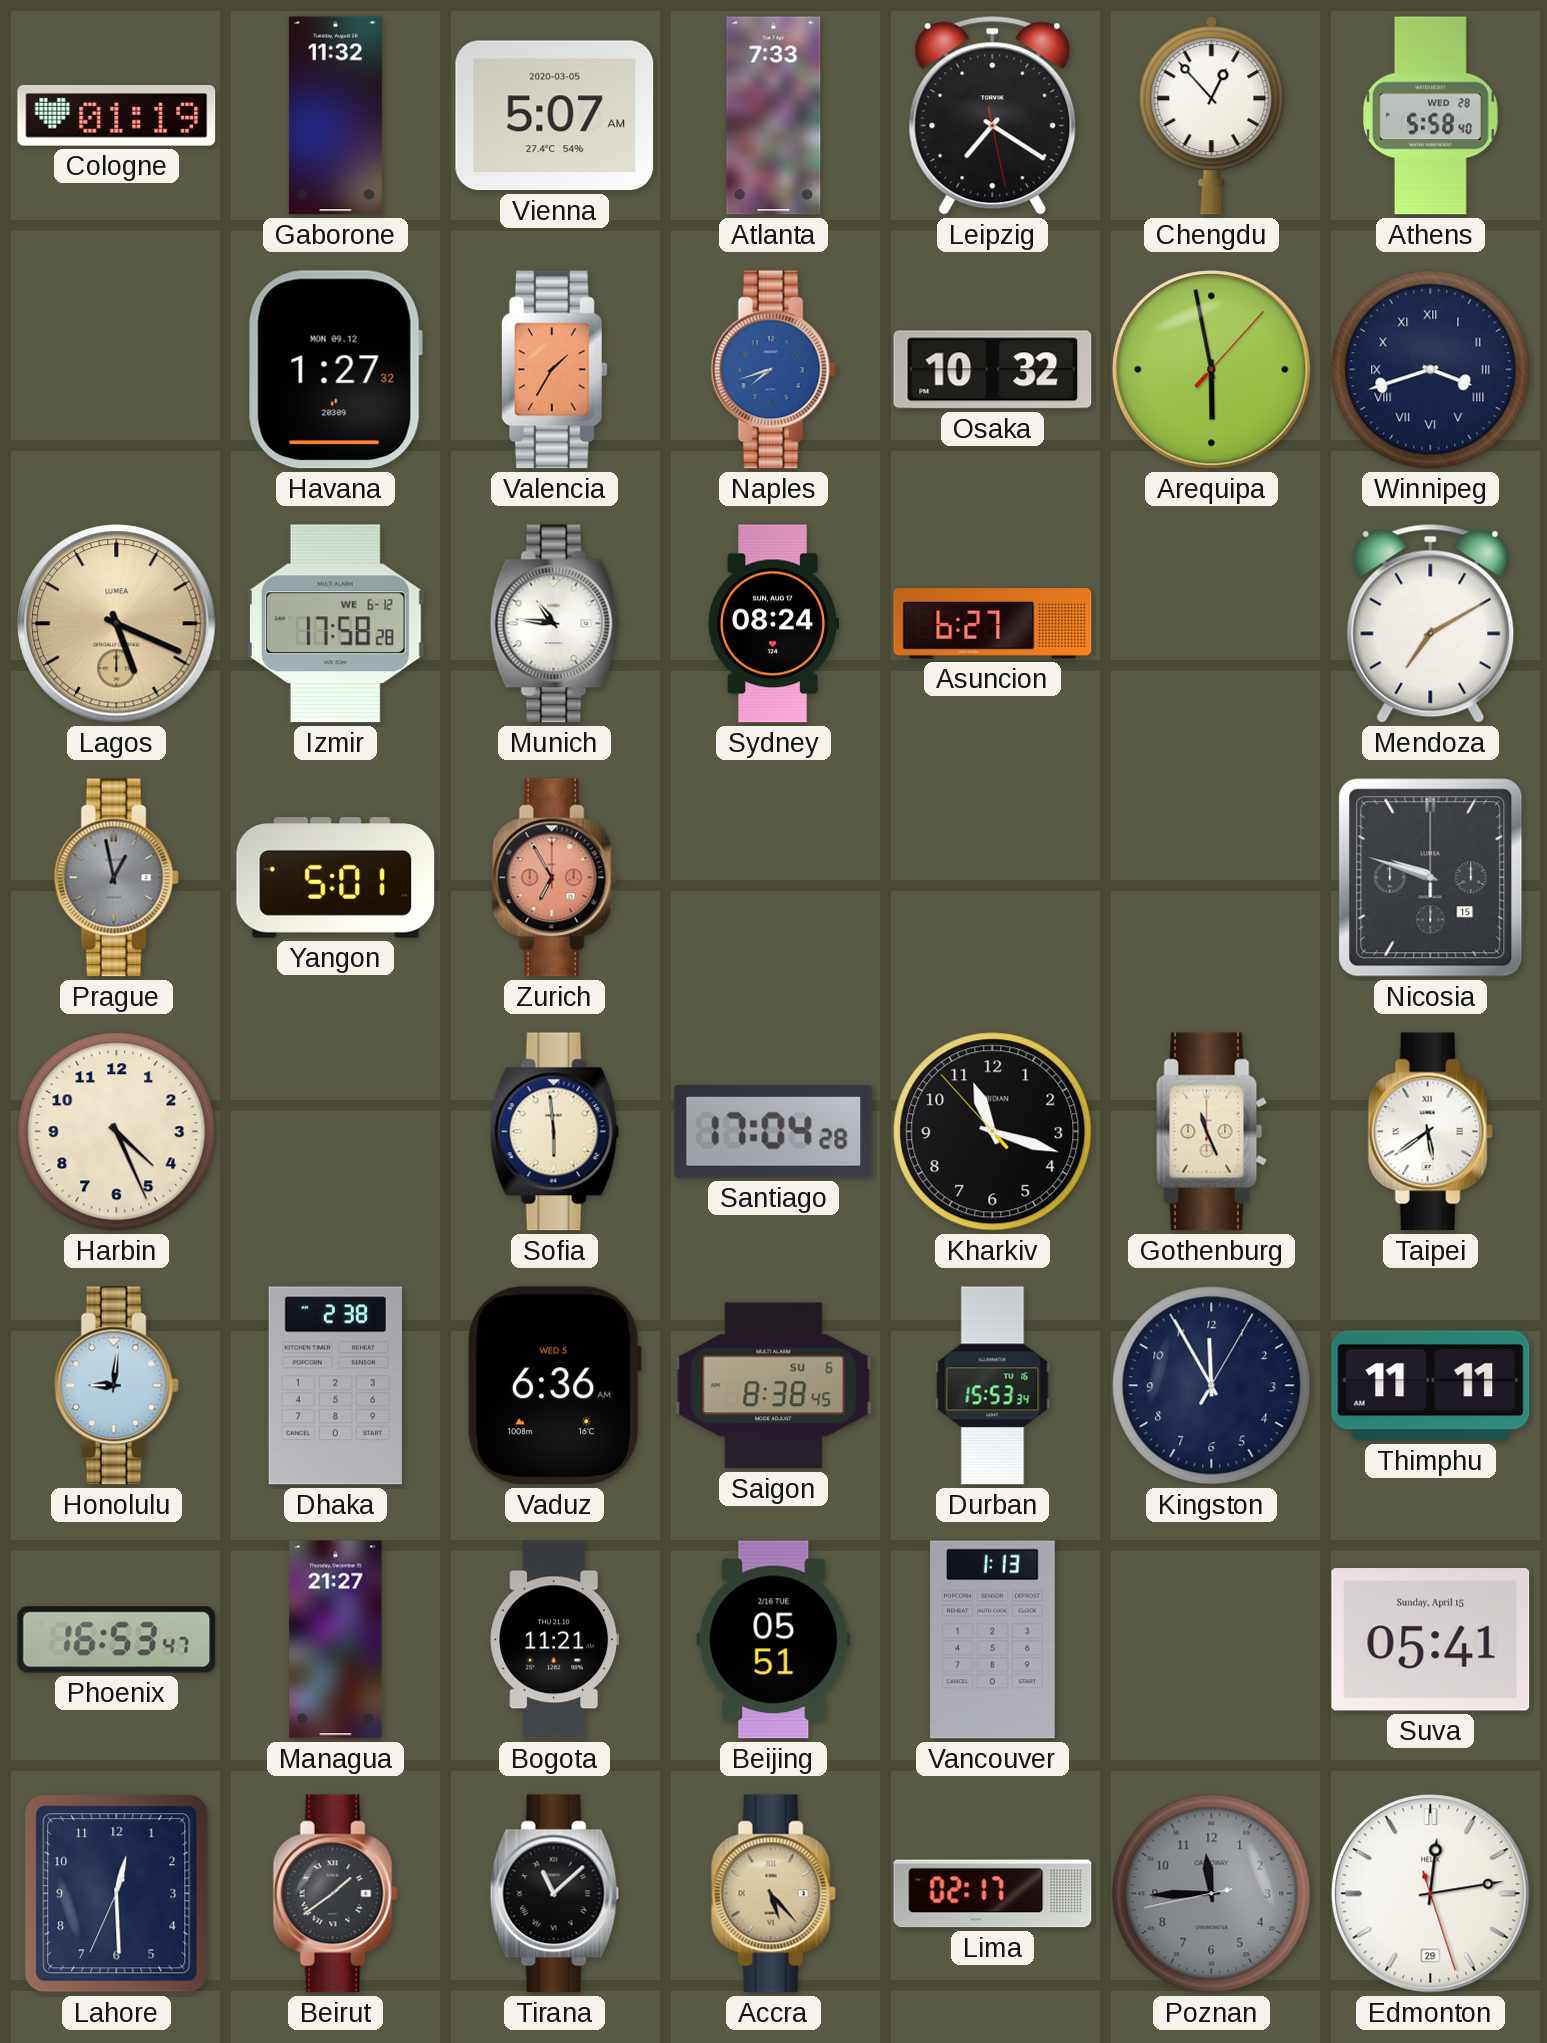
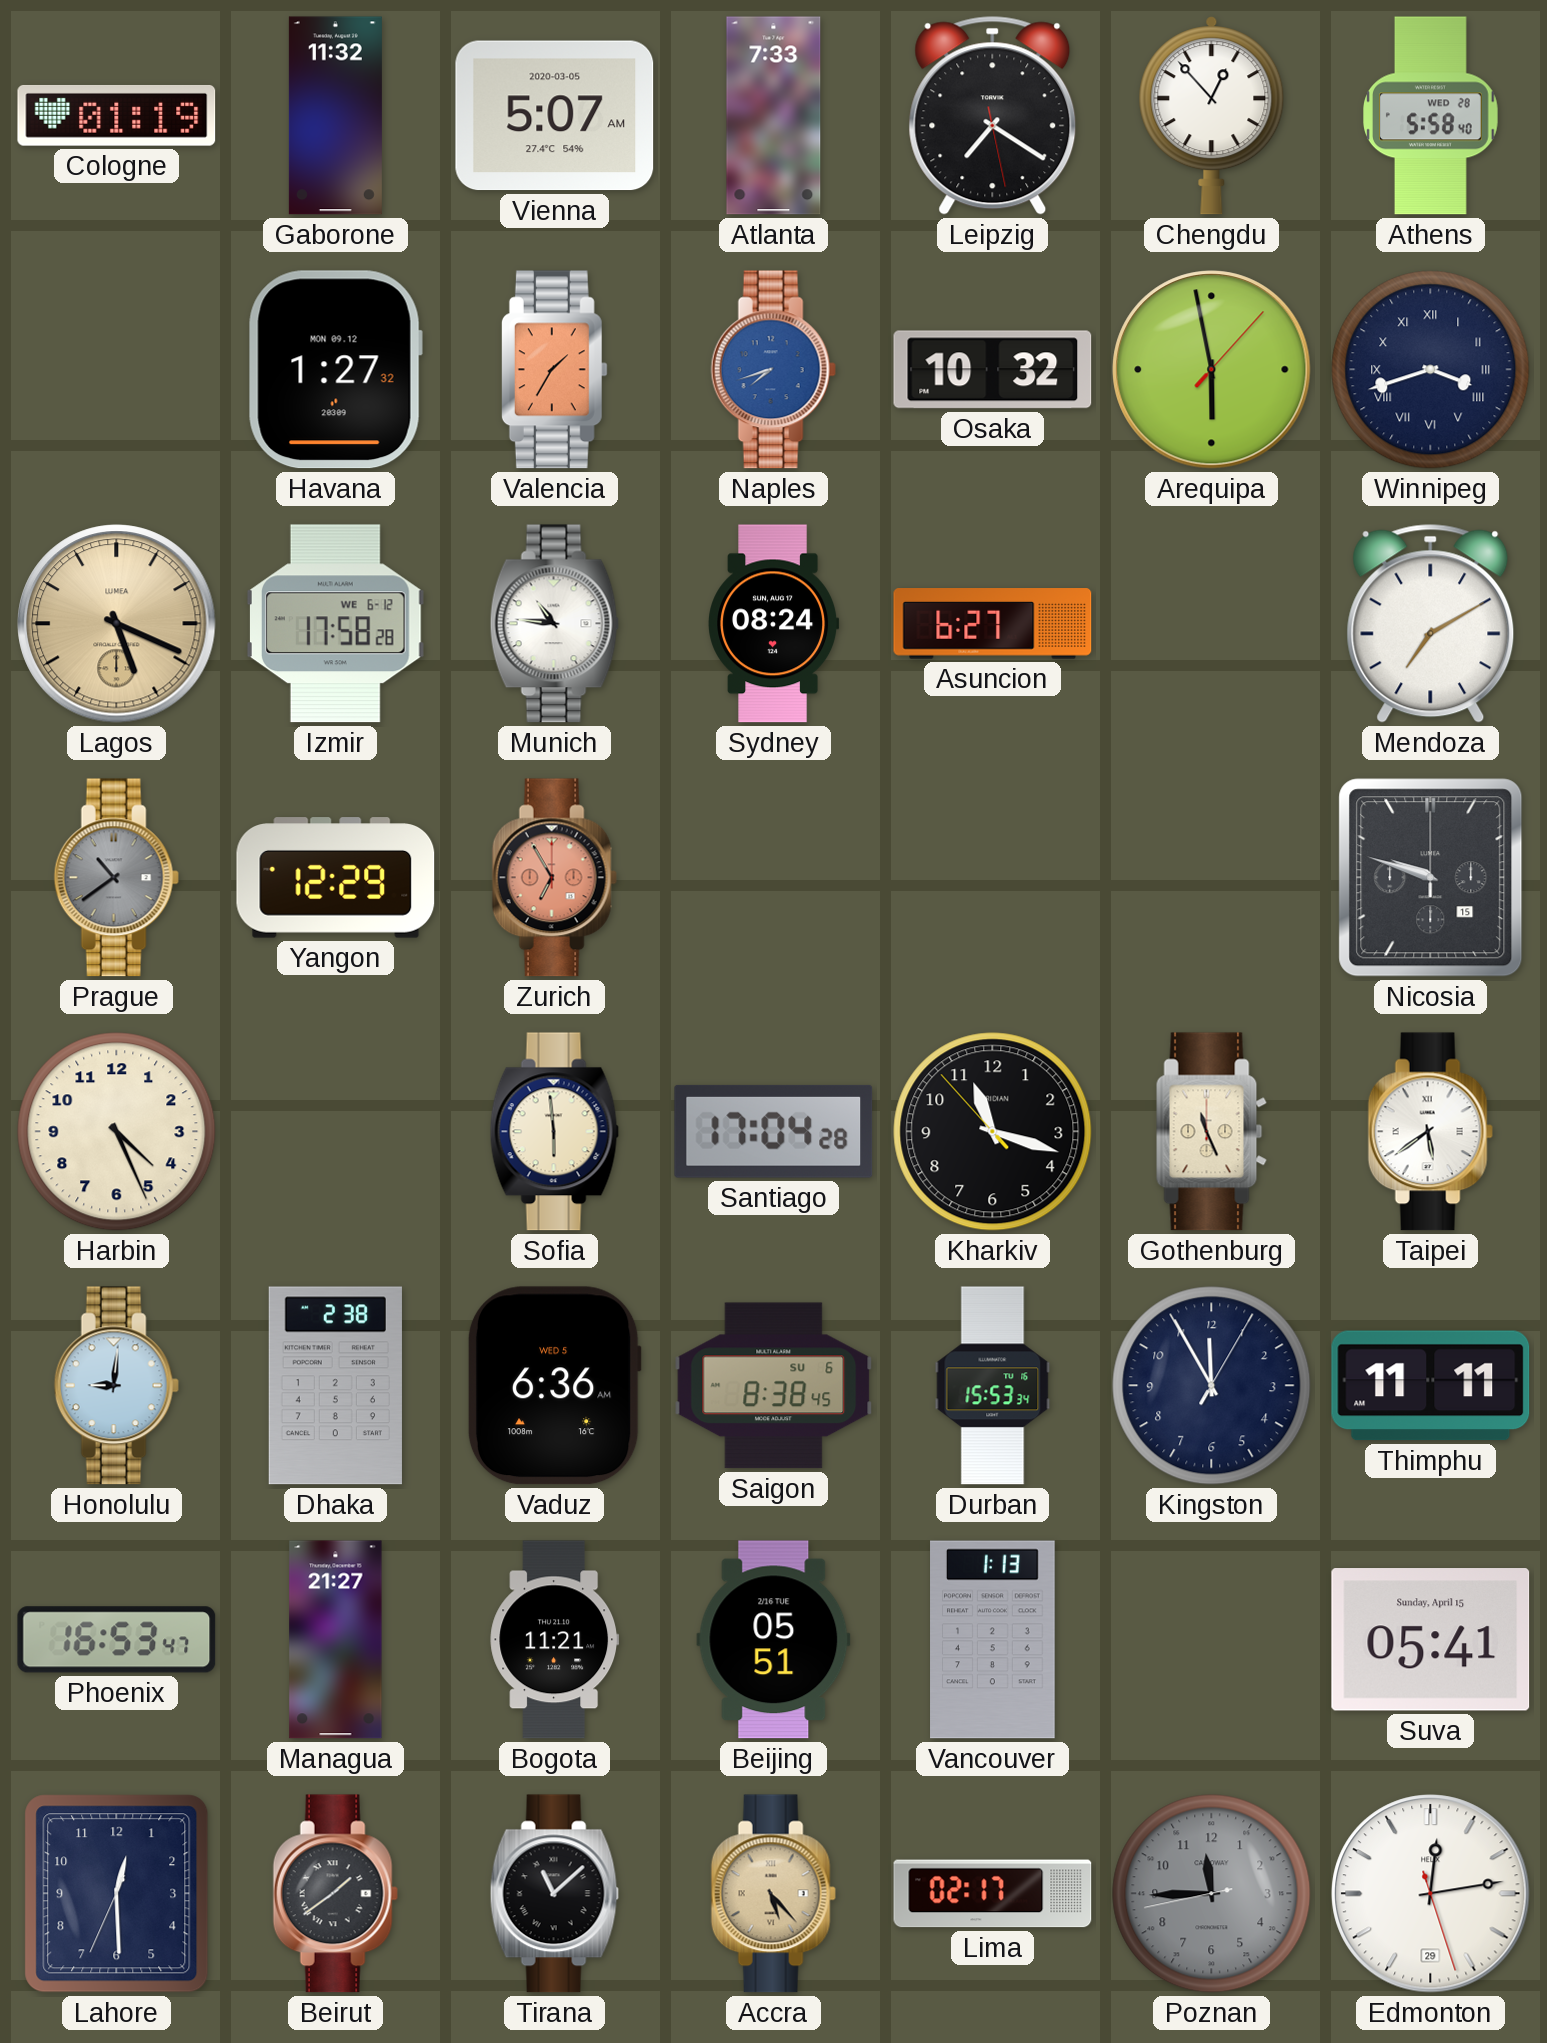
Prague: 12:58 -> 10:39
Yangon: 5:01 -> 12:29
